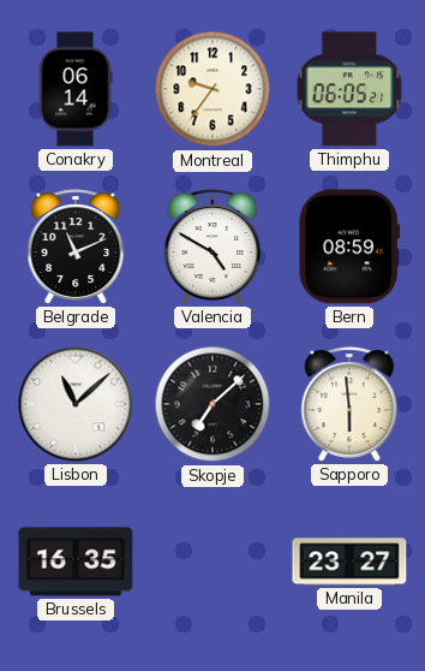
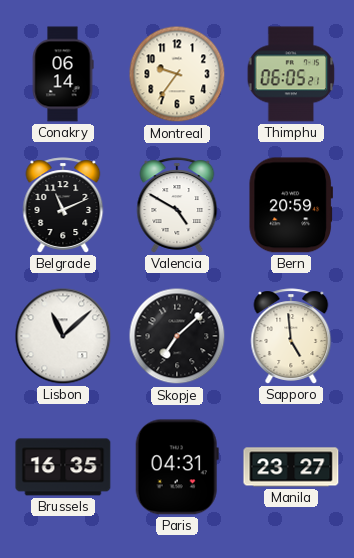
Bern: 08:59 -> 20:59
Sapporo: 5:59 -> 4:59
Paris: none -> 04:31
